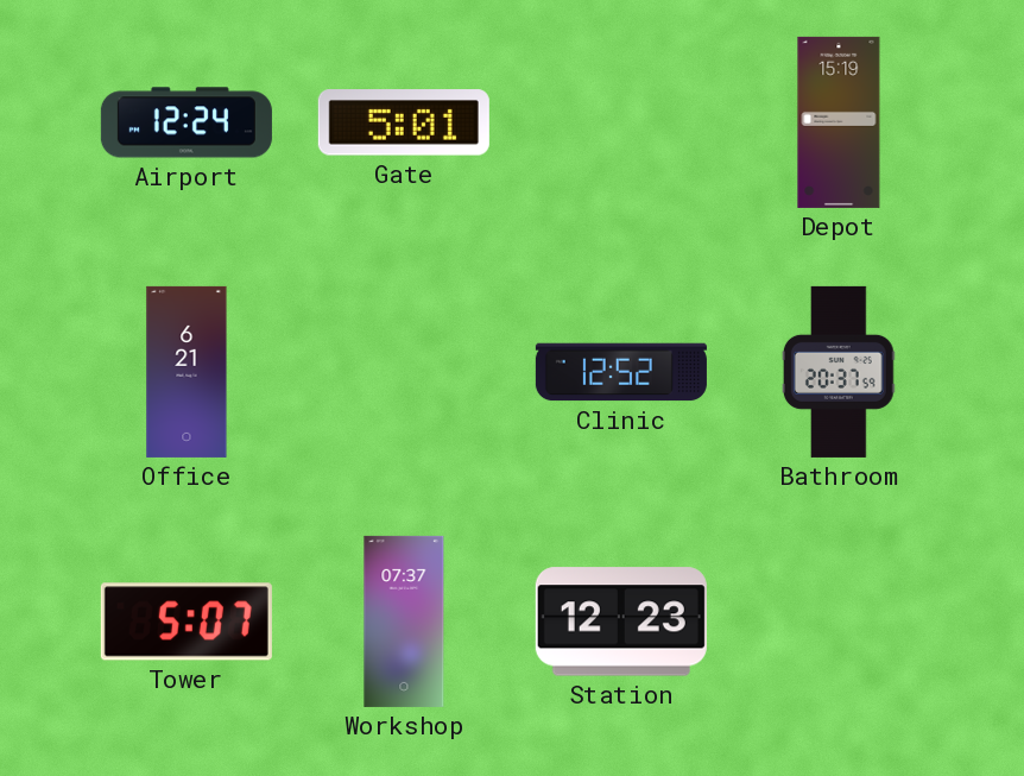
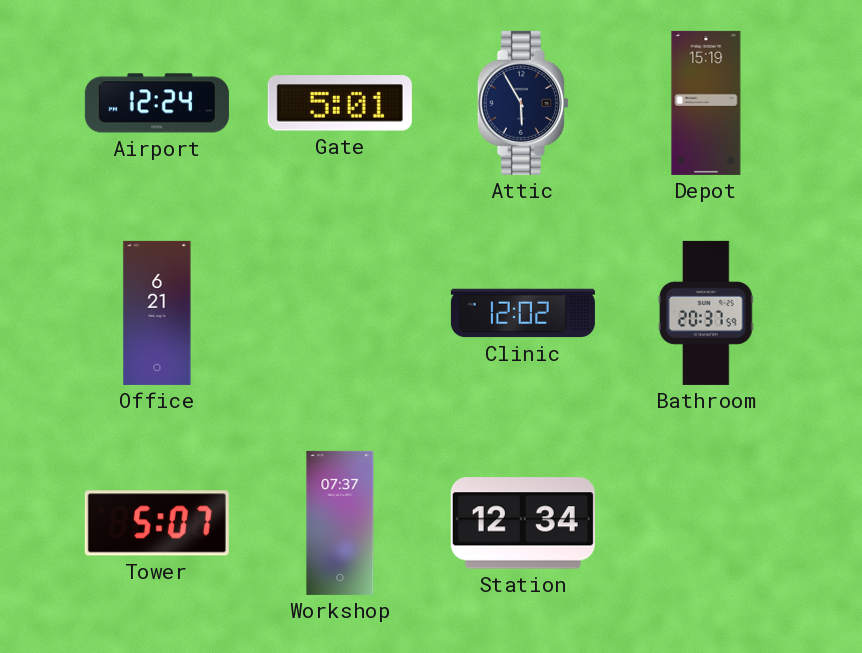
Attic: none -> 5:55
Clinic: 12:52 -> 12:02
Station: 12:23 -> 12:34
